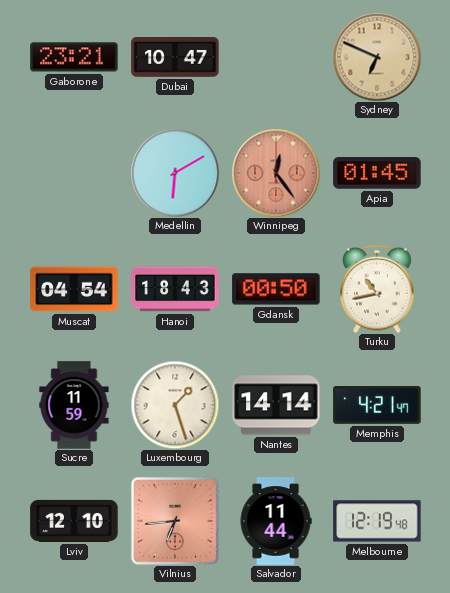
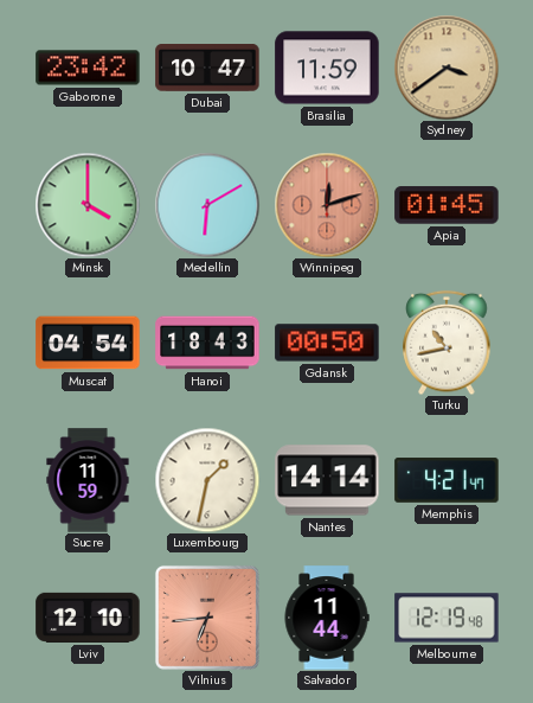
Gaborone: 23:21 -> 23:42
Brasilia: none -> 11:59
Sydney: 6:49 -> 3:39
Minsk: none -> 4:00
Winnipeg: 12:24 -> 12:12
Luxembourg: 1:27 -> 1:32
